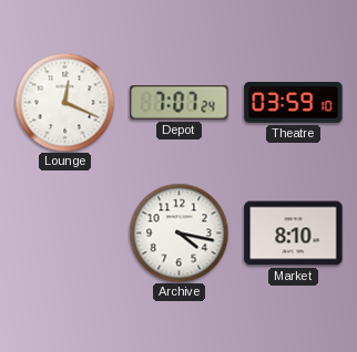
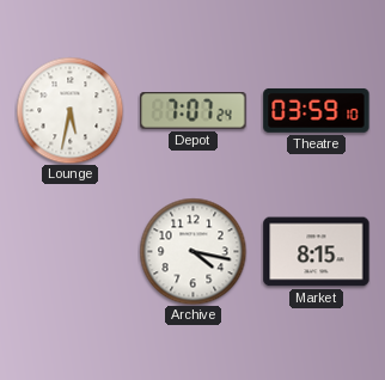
Lounge: 12:19 -> 5:32
Market: 8:10 -> 8:15
